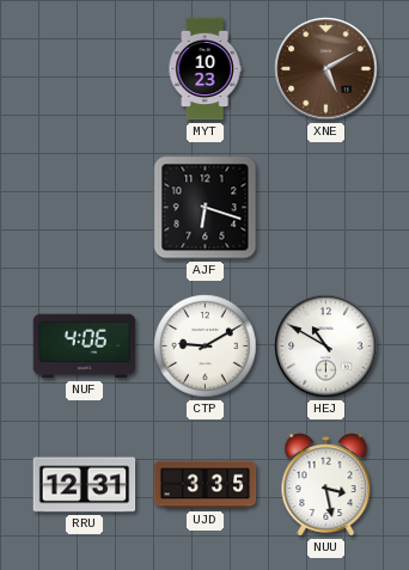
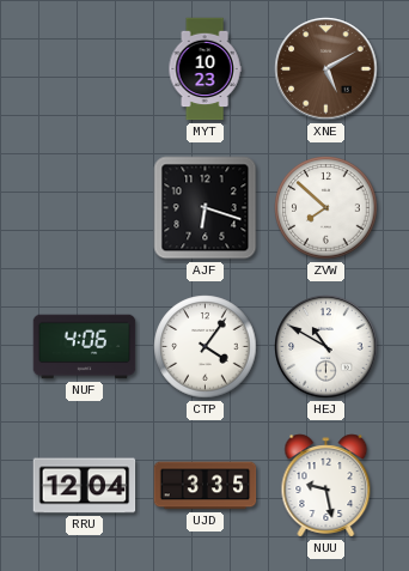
ZVW: none -> 7:52
CTP: 9:10 -> 4:06
RRU: 12:31 -> 12:04
NUU: 3:28 -> 9:28
